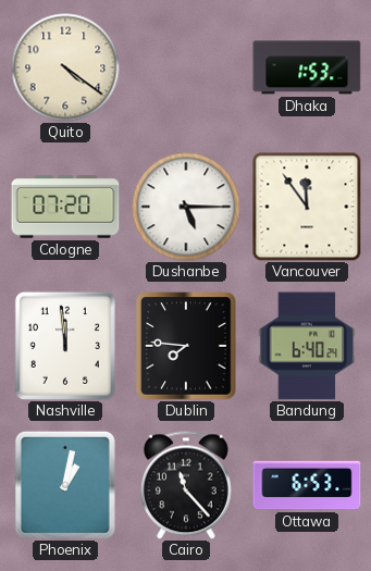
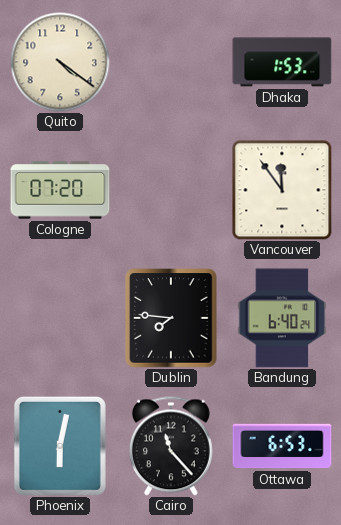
Dushanbe: 5:15 -> none
Nashville: 11:59 -> none
Phoenix: 1:02 -> 6:02
